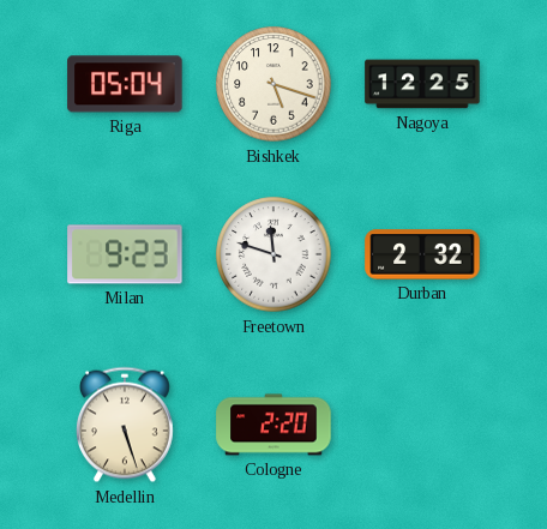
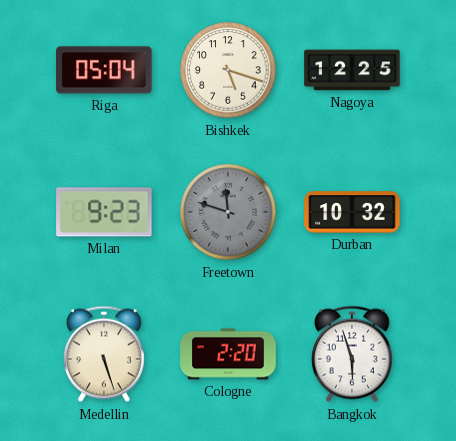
Freetown dial: white -> grey
Durban: 2:32 -> 10:32
Bangkok: none -> 5:57
